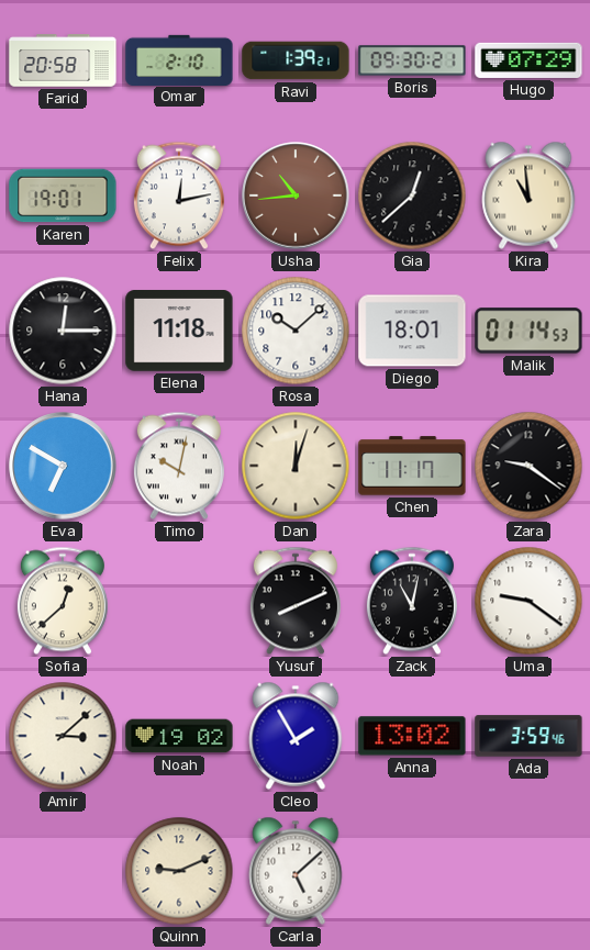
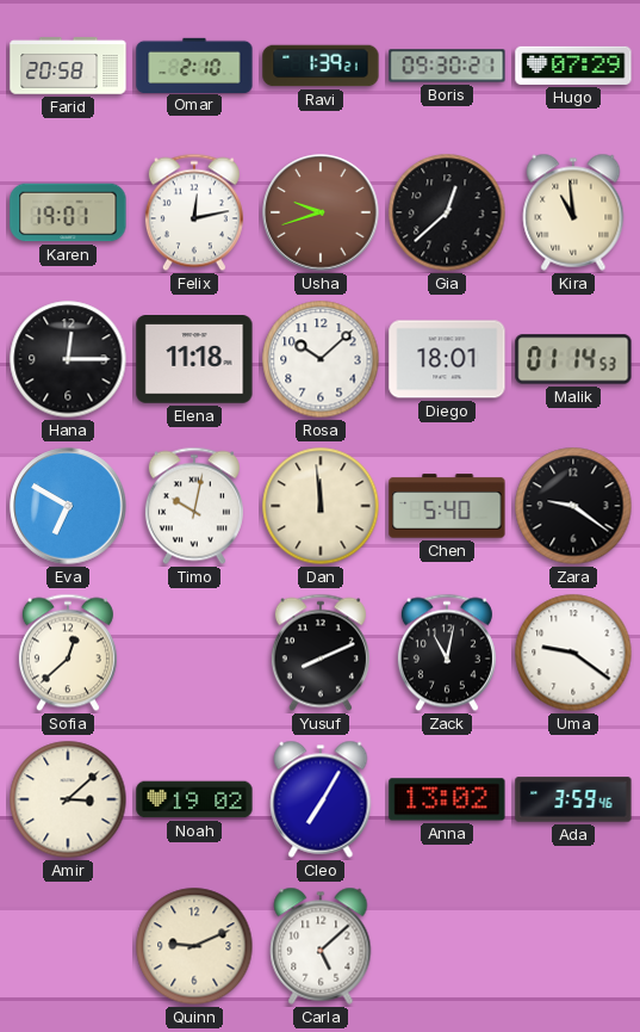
Usha: 10:44 -> 9:42
Dan: 12:03 -> 11:59
Chen: 11:17 -> 5:40
Cleo: 1:55 -> 7:05
